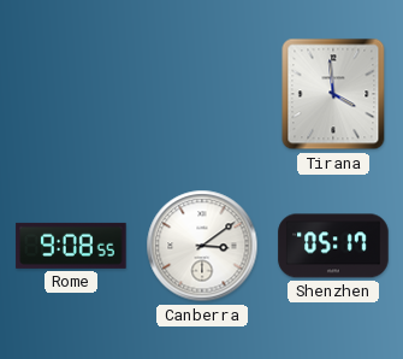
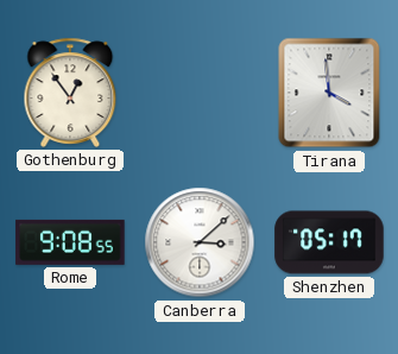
Gothenburg: none -> 12:54
Canberra: 3:09 -> 3:08
